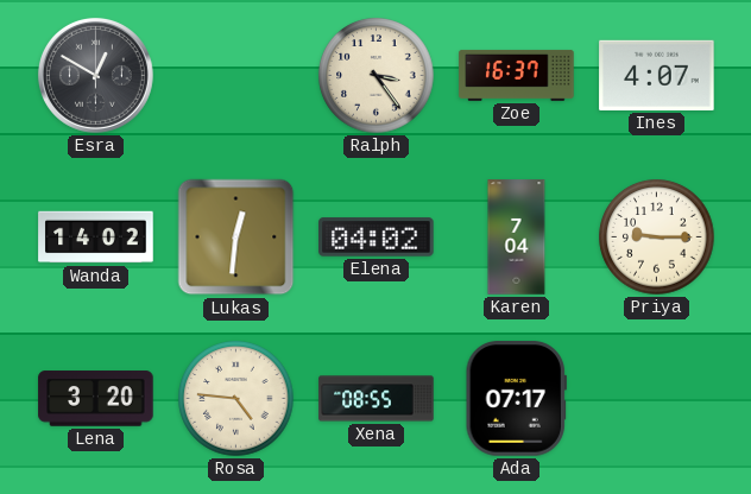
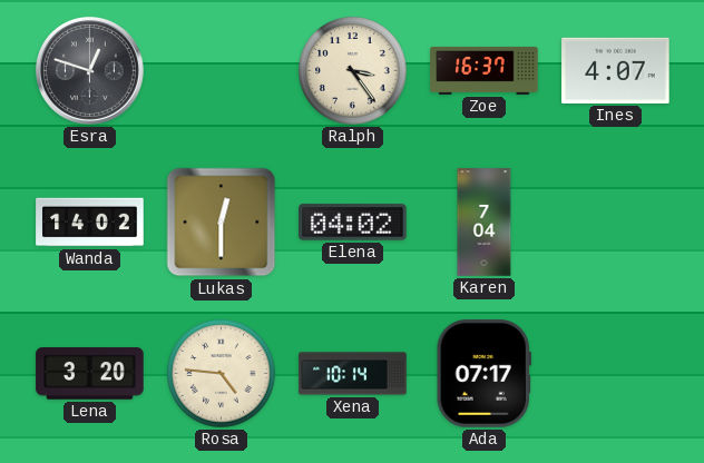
Esra: 12:50 -> 12:48
Lukas: 12:31 -> 12:30
Priya: 9:15 -> none
Xena: 08:55 -> 10:14
